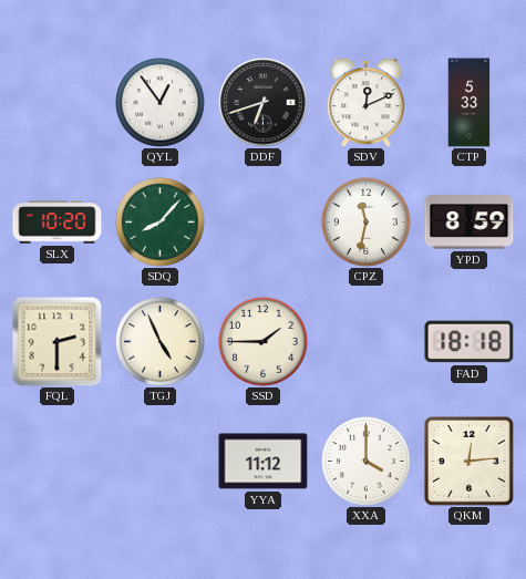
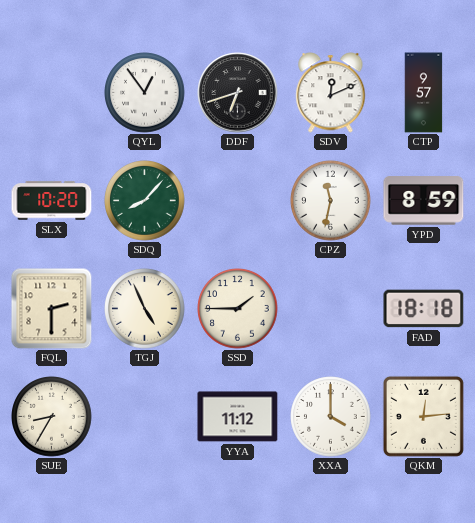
CTP: 5:33 -> 9:57
SUE: none -> 8:35
